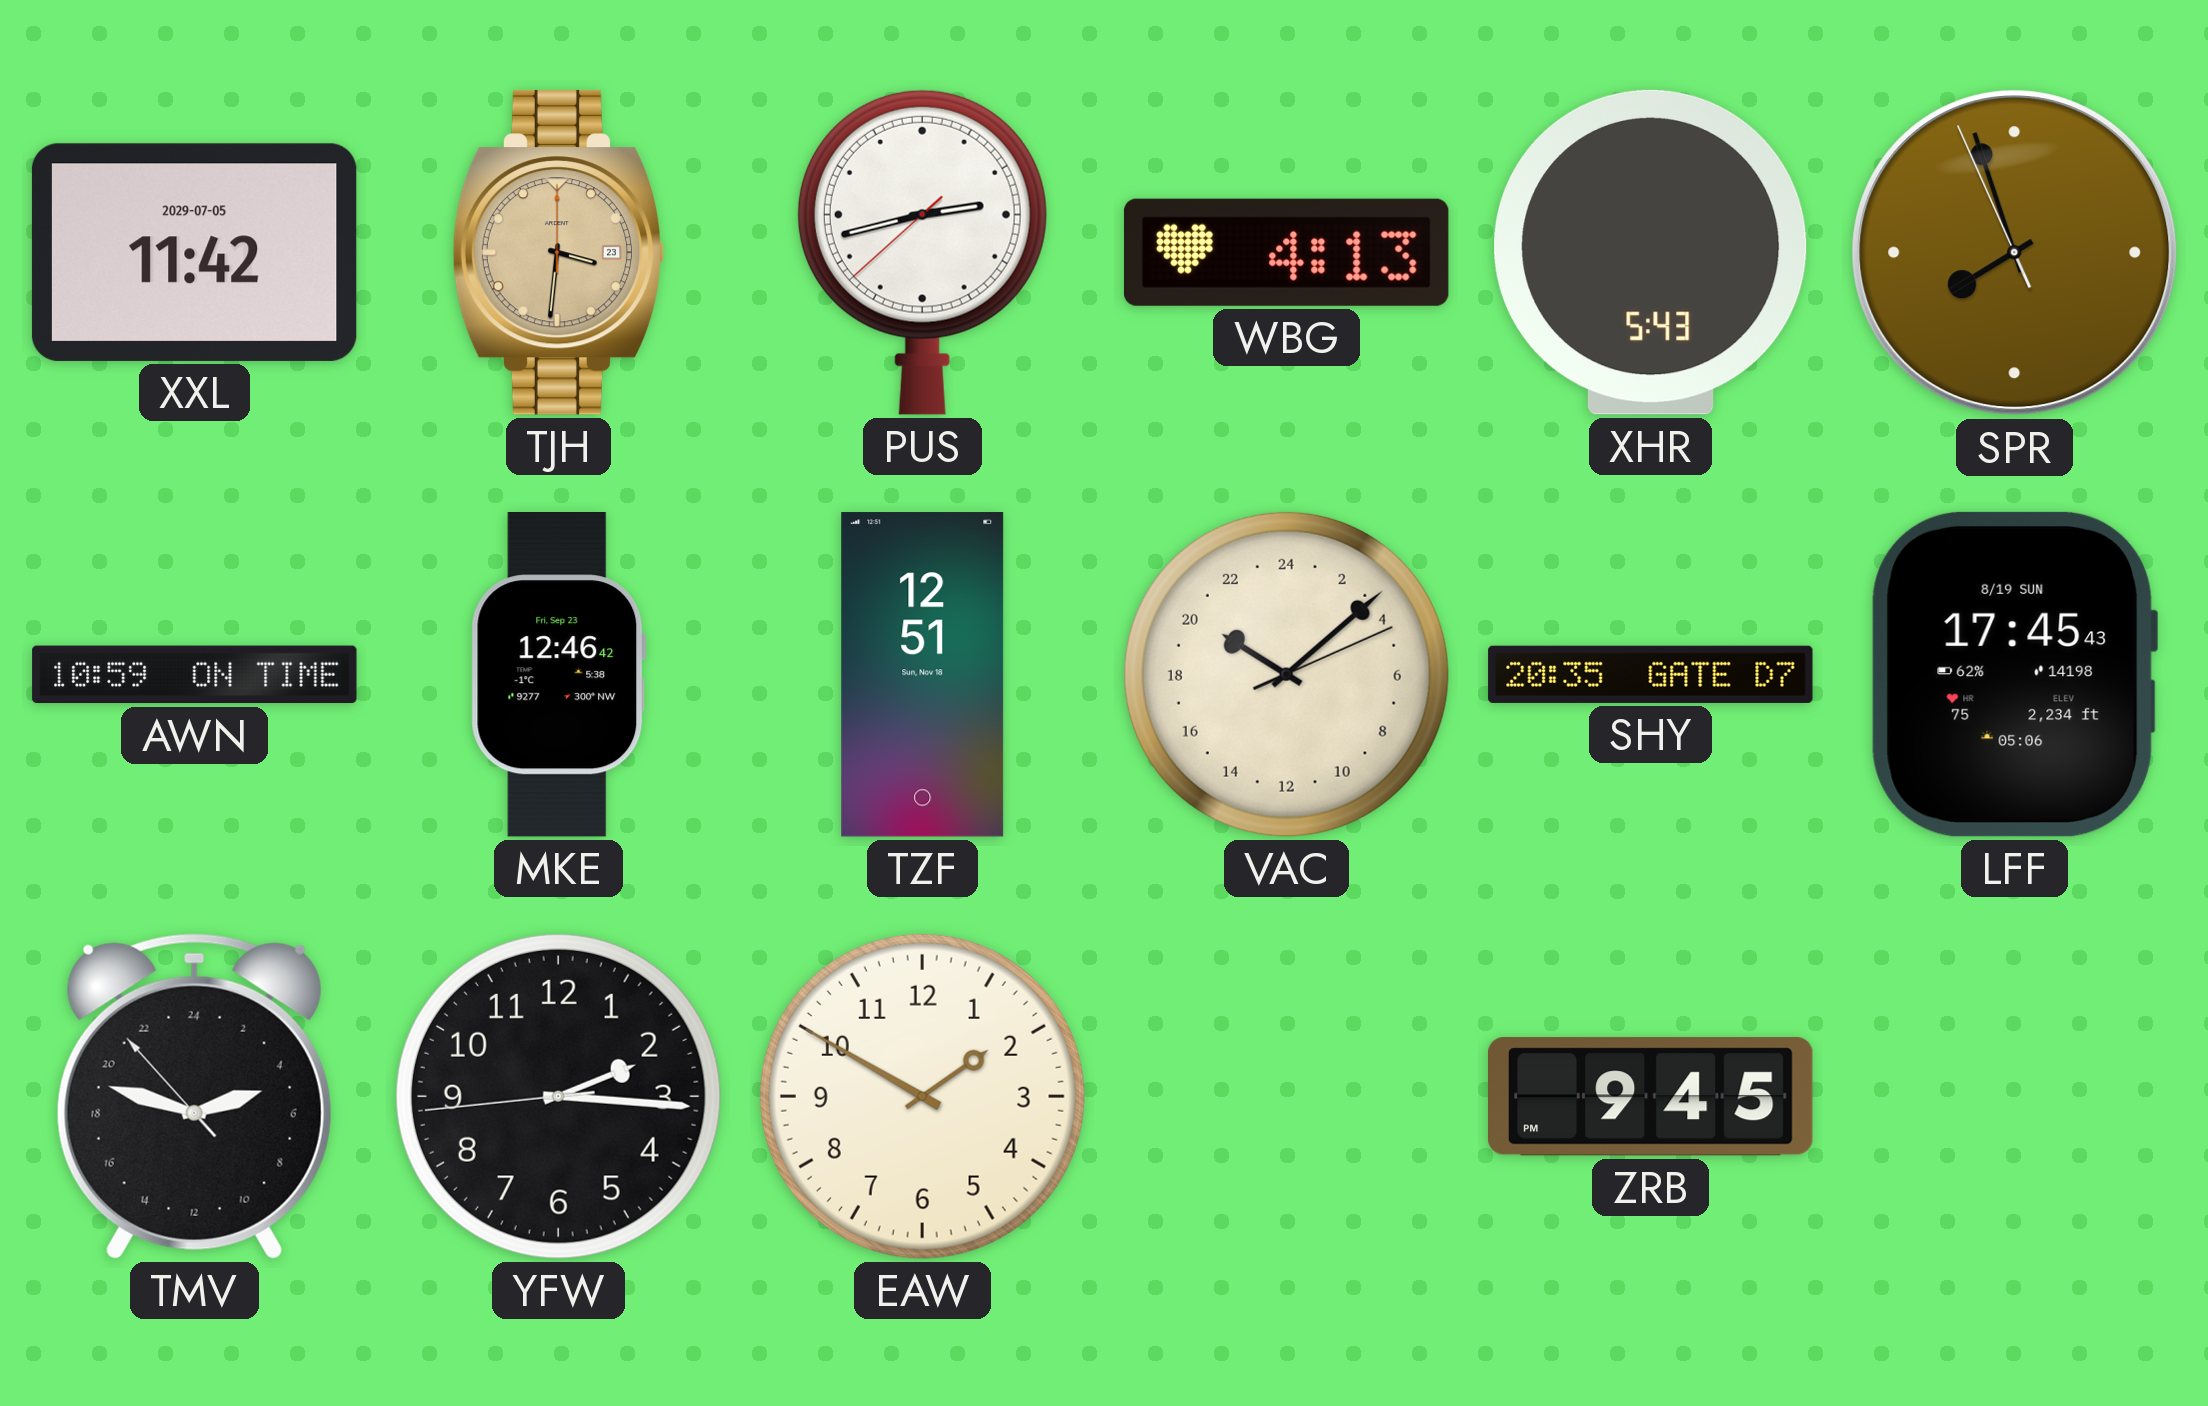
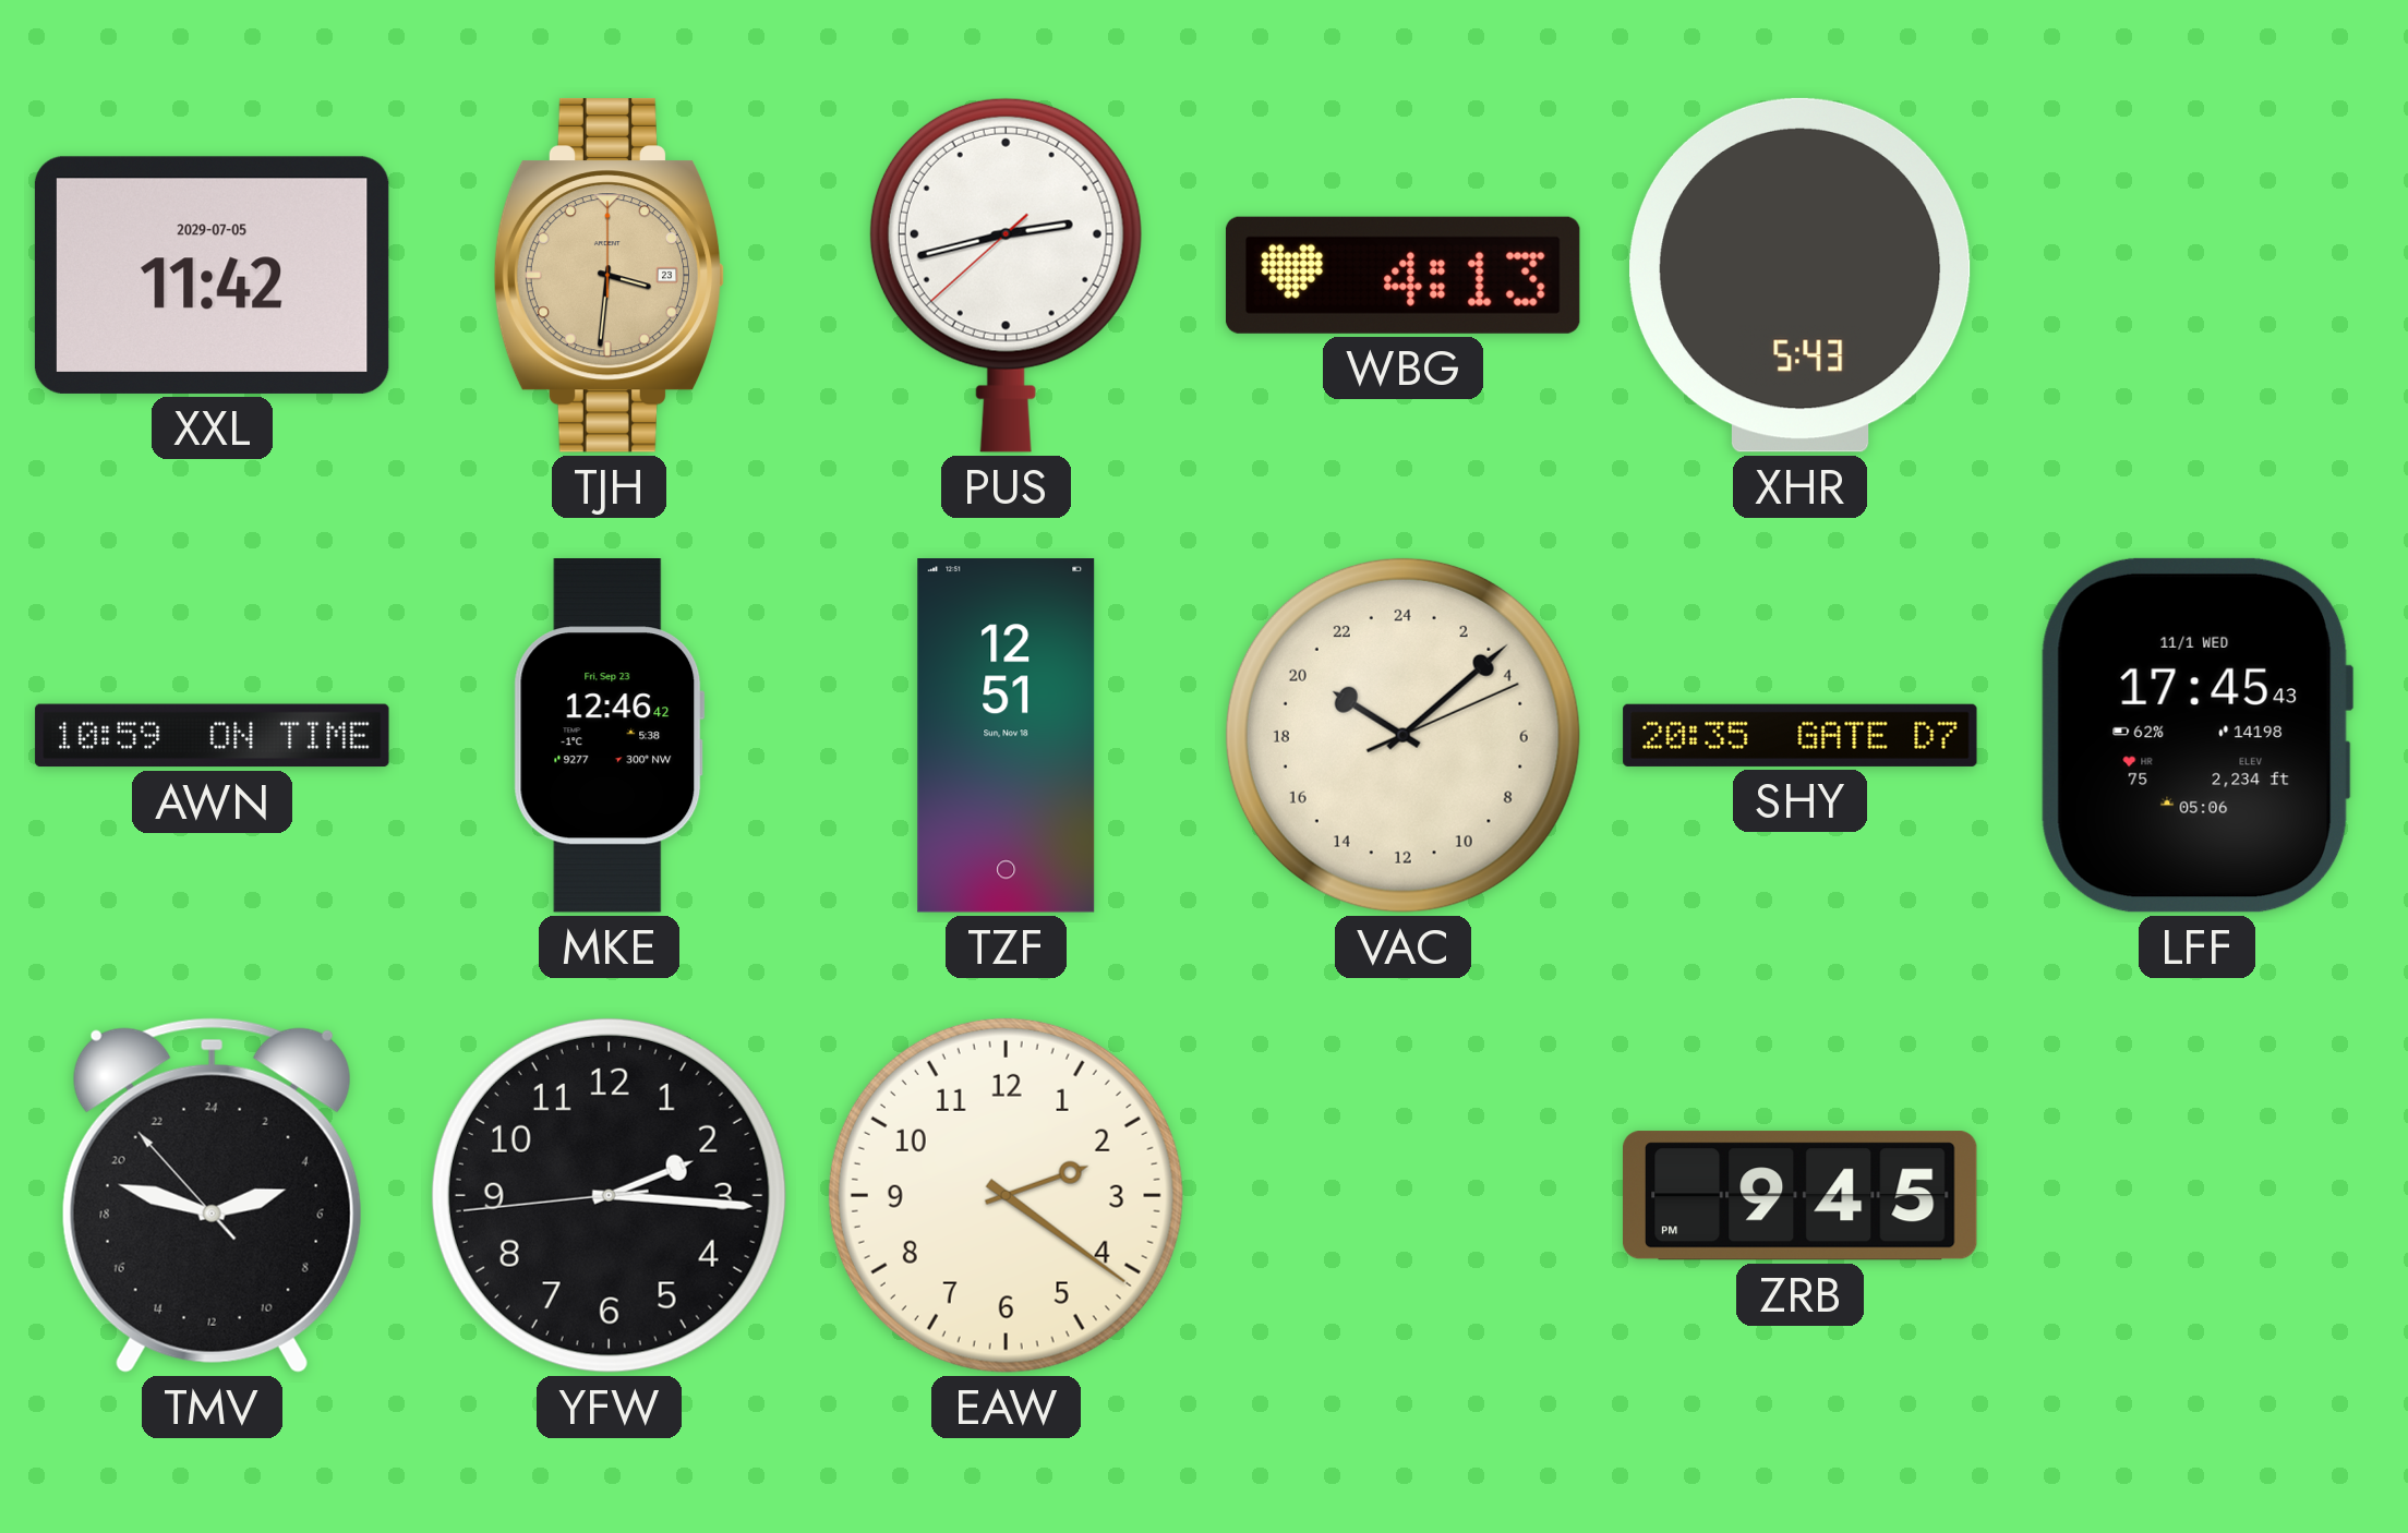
SPR: 7:56 -> none
LFF date: 8/19 SUN -> 11/1 WED
EAW: 1:50 -> 2:21
